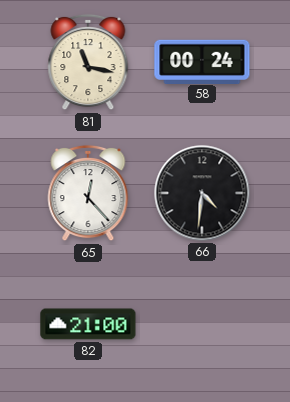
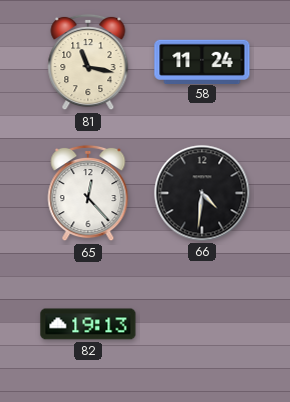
58: 00:24 -> 11:24
82: 21:00 -> 19:13
